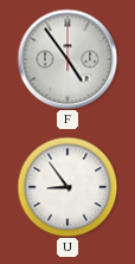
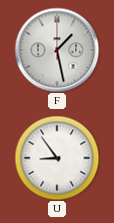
F: 4:54 -> 1:28
